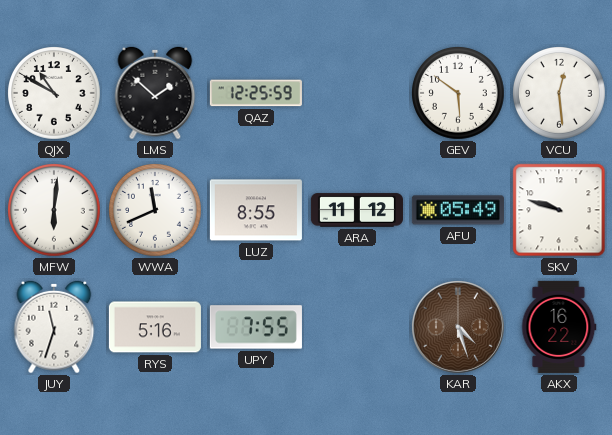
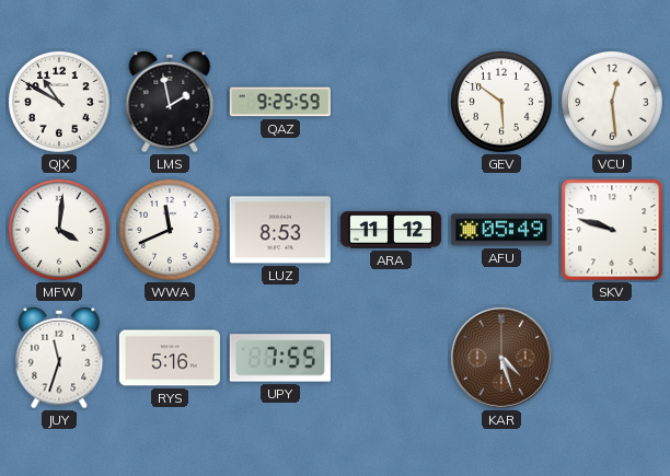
LMS: 1:52 -> 1:58
QAZ: 12:25 -> 9:25
MFW: 6:01 -> 4:01
LUZ: 8:55 -> 8:53
AKX: 16:22 -> none
